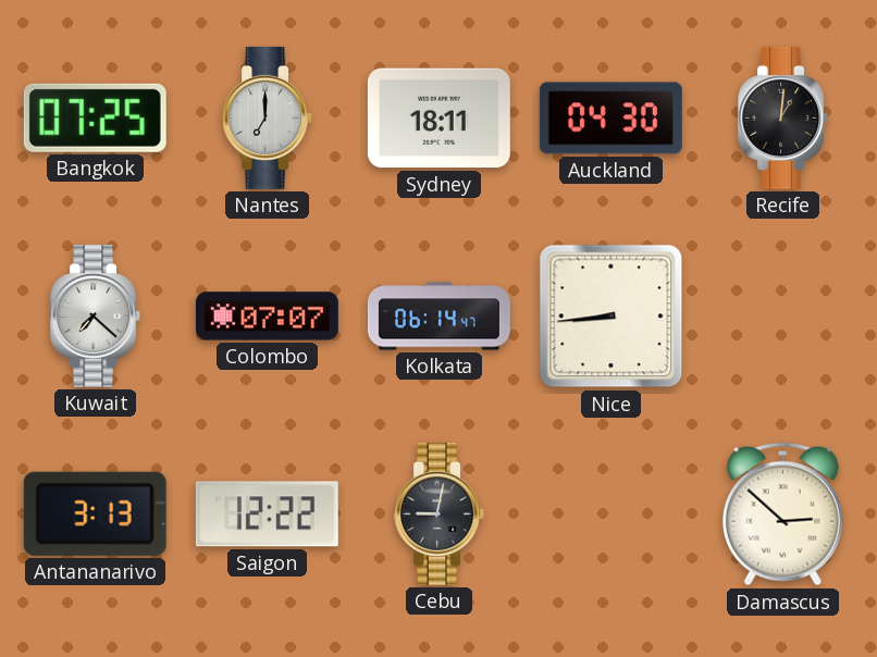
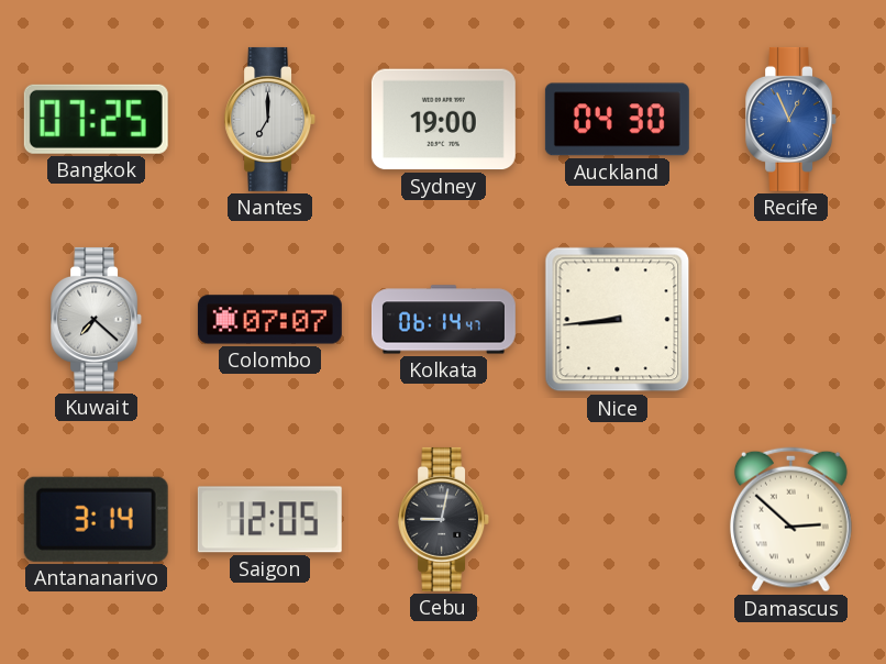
Sydney: 18:11 -> 19:00
Recife: 1:01 -> 12:56
Recife dial: black -> blue
Antananarivo: 3:13 -> 3:14
Saigon: 12:22 -> 12:05
